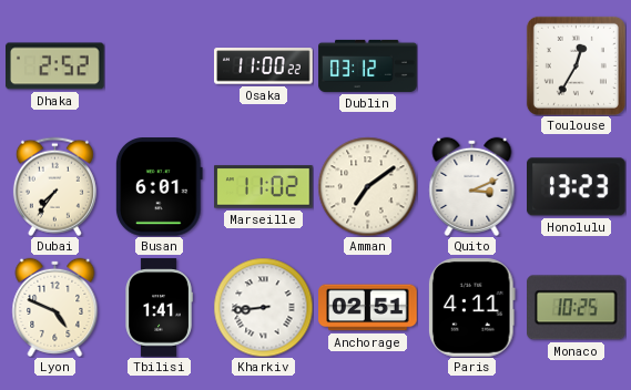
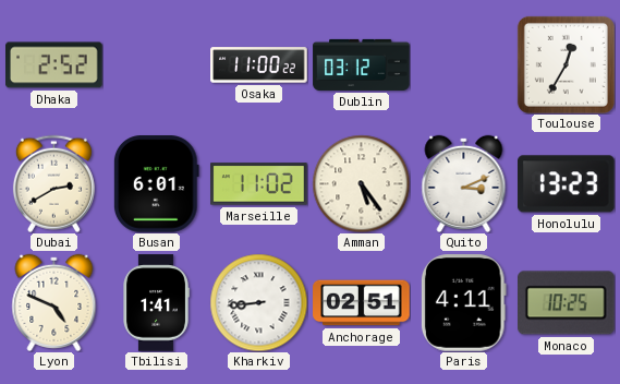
Dubai: 7:36 -> 2:40
Amman: 7:09 -> 5:24
